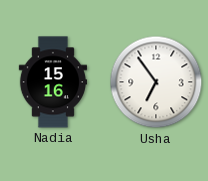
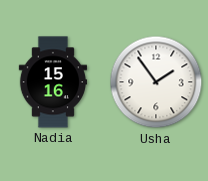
Usha: 6:54 -> 1:54
